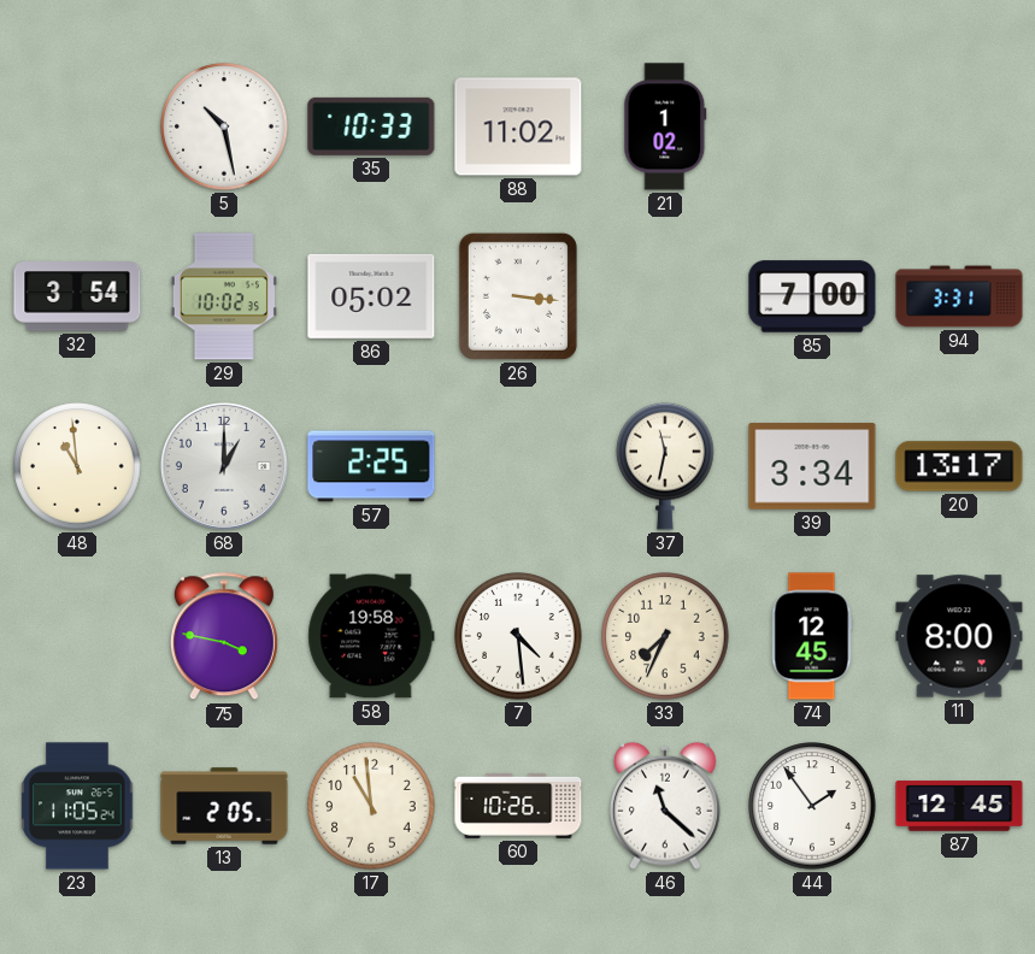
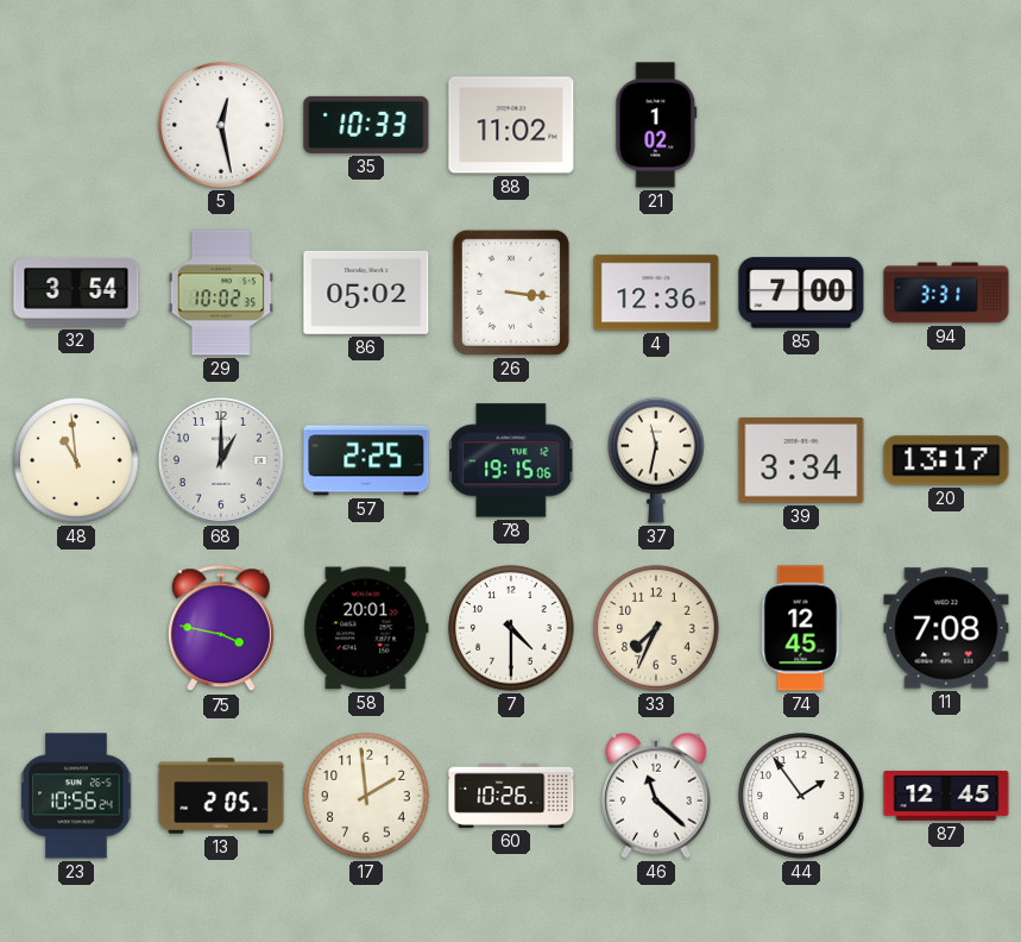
5: 10:28 -> 12:28
4: none -> 12:36
78: none -> 19:15
58: 19:58 -> 20:01
7: 4:29 -> 4:30
11: 8:00 -> 7:08
23: 11:05 -> 10:56
17: 10:59 -> 1:59
